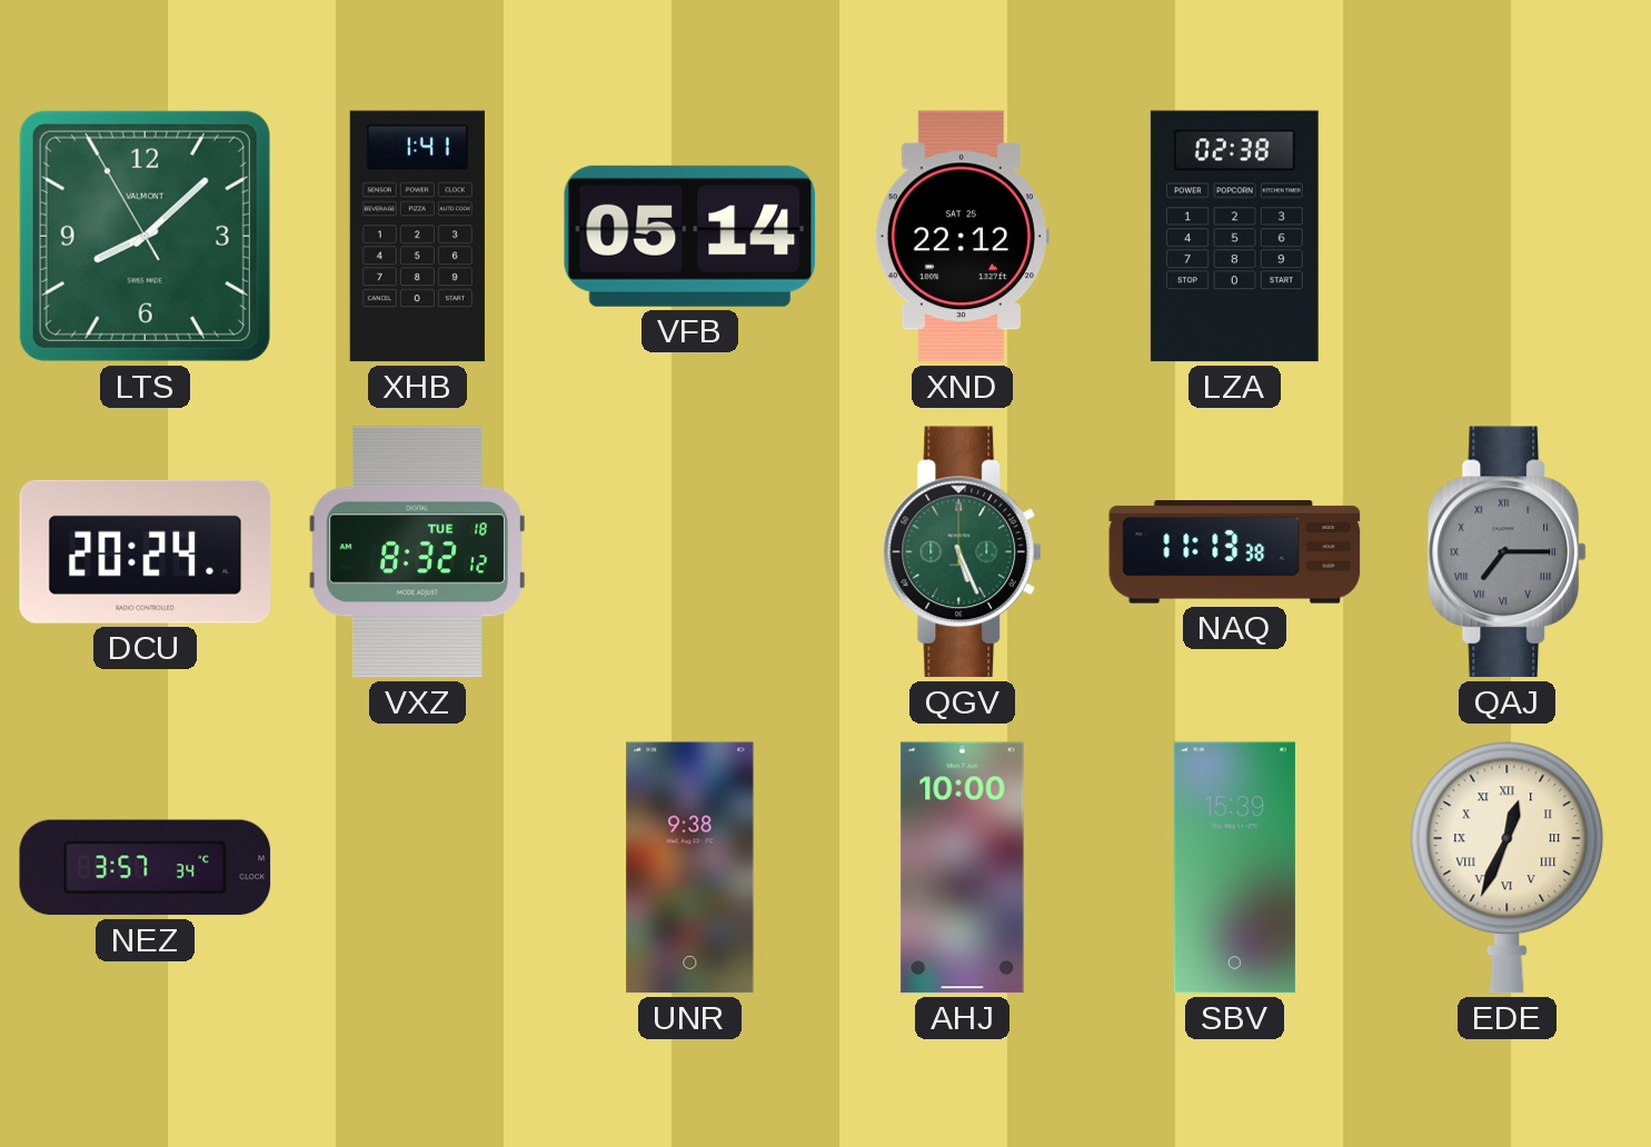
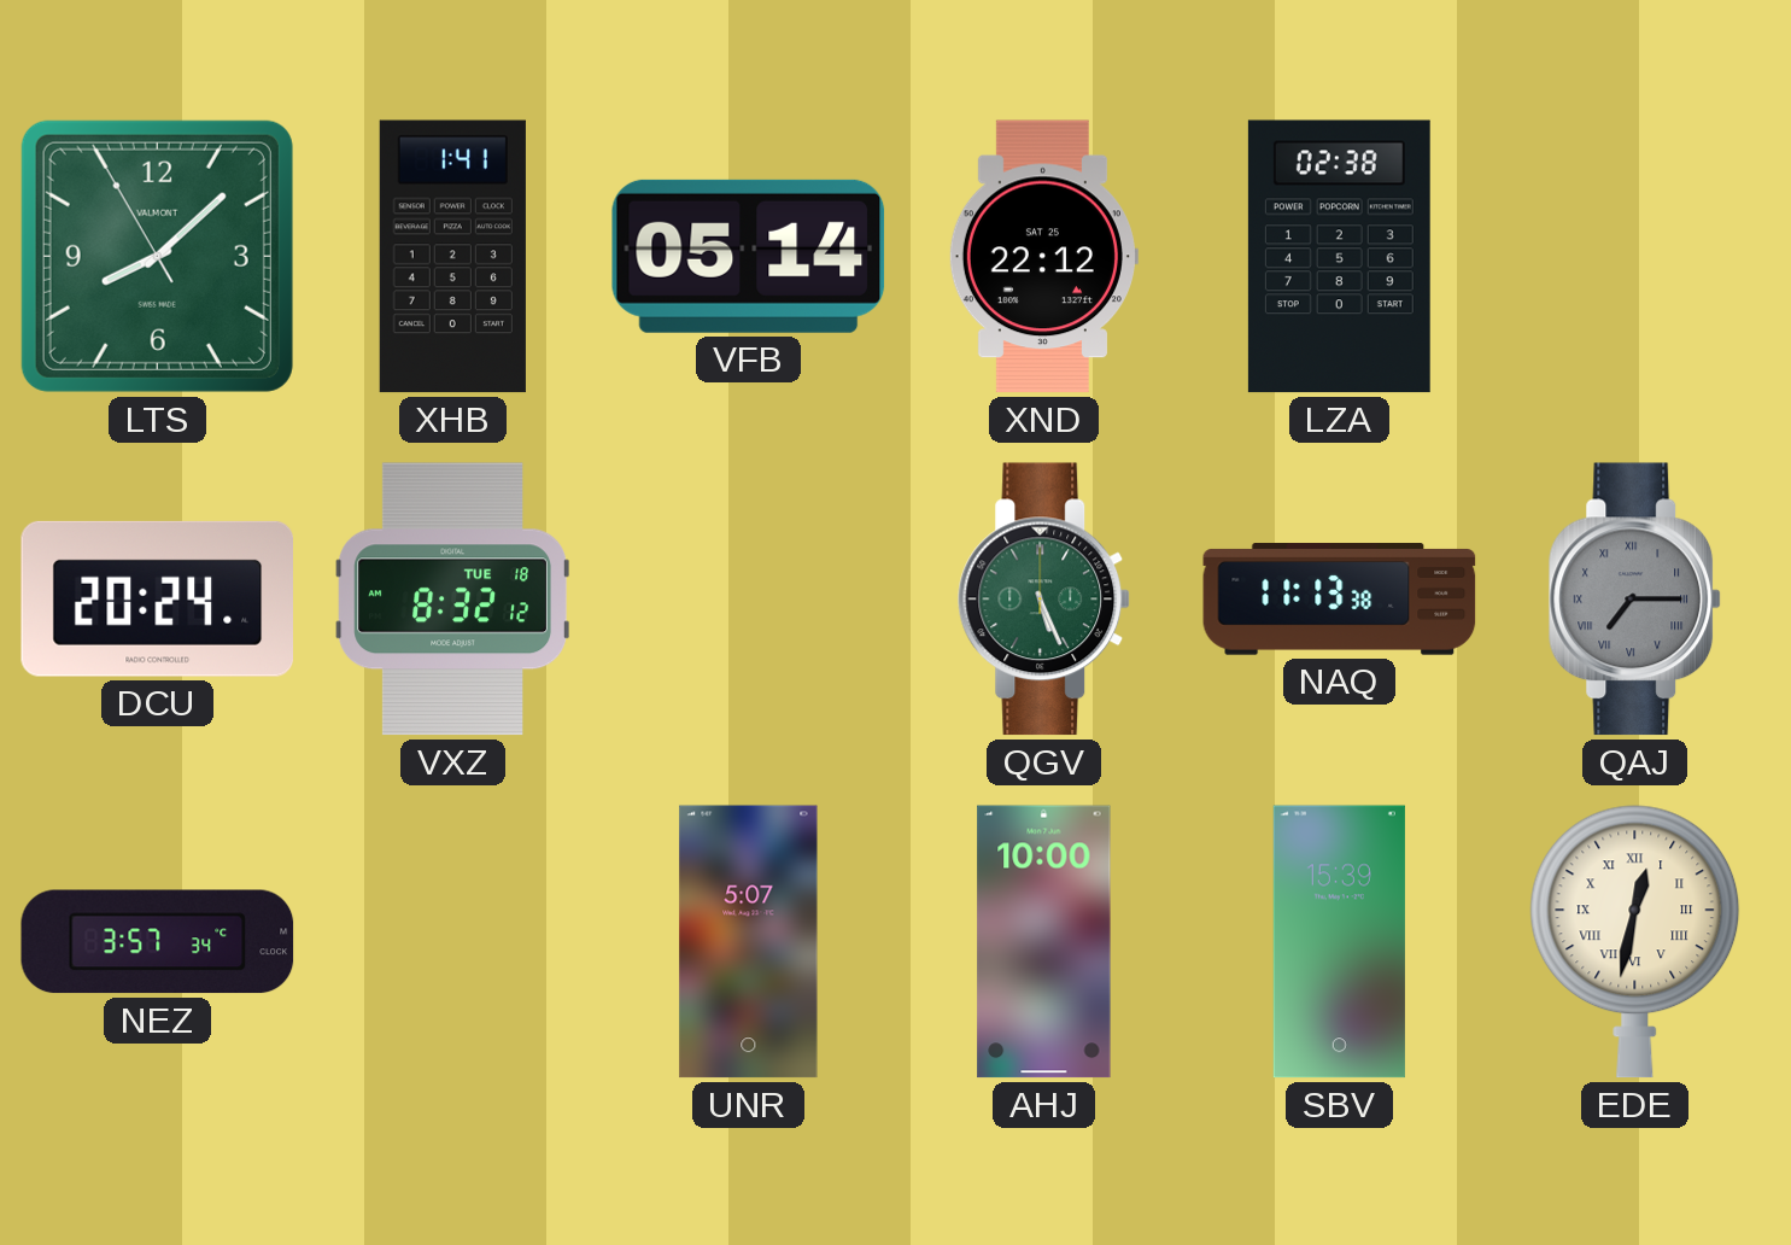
UNR: 9:38 -> 5:07
EDE: 12:34 -> 12:32
